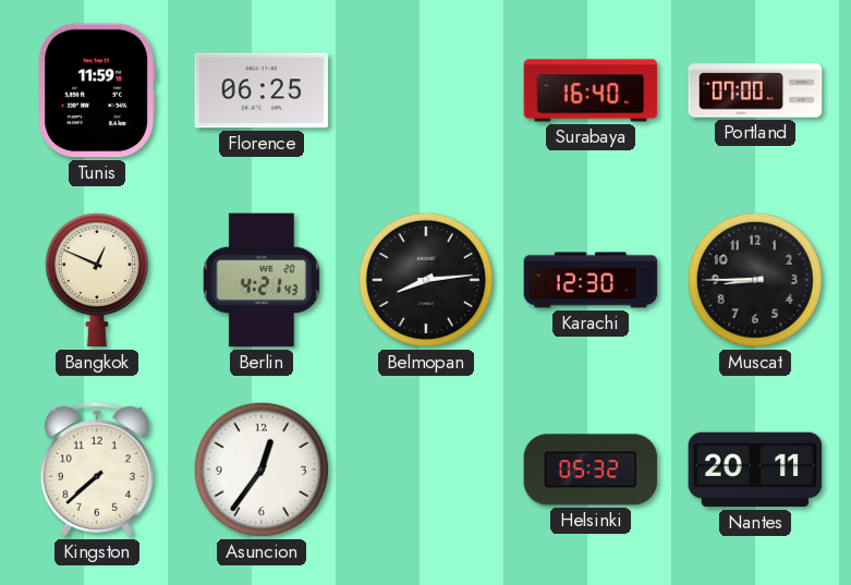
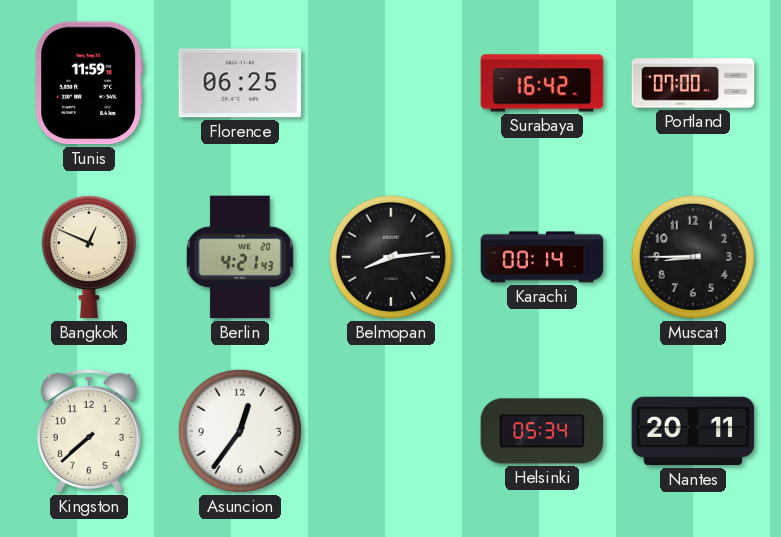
Surabaya: 16:40 -> 16:42
Karachi: 12:30 -> 00:14
Helsinki: 05:32 -> 05:34
